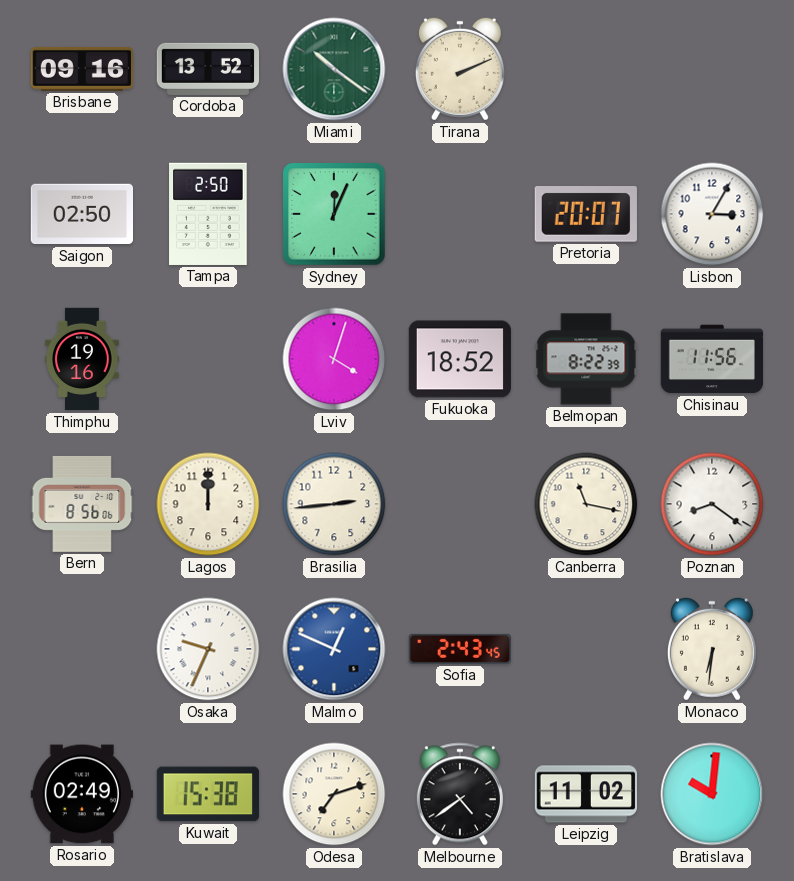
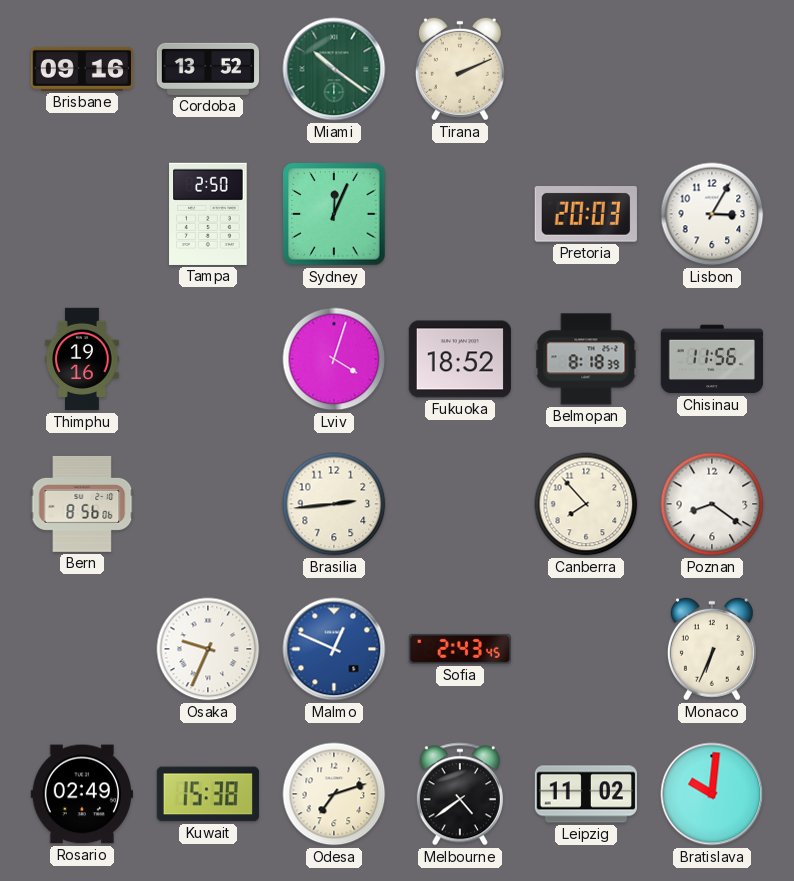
Saigon: 02:50 -> none
Pretoria: 20:07 -> 20:03
Belmopan: 8:22 -> 8:18
Lagos: 12:00 -> none
Canberra: 11:17 -> 7:53
Monaco: 6:31 -> 6:34
